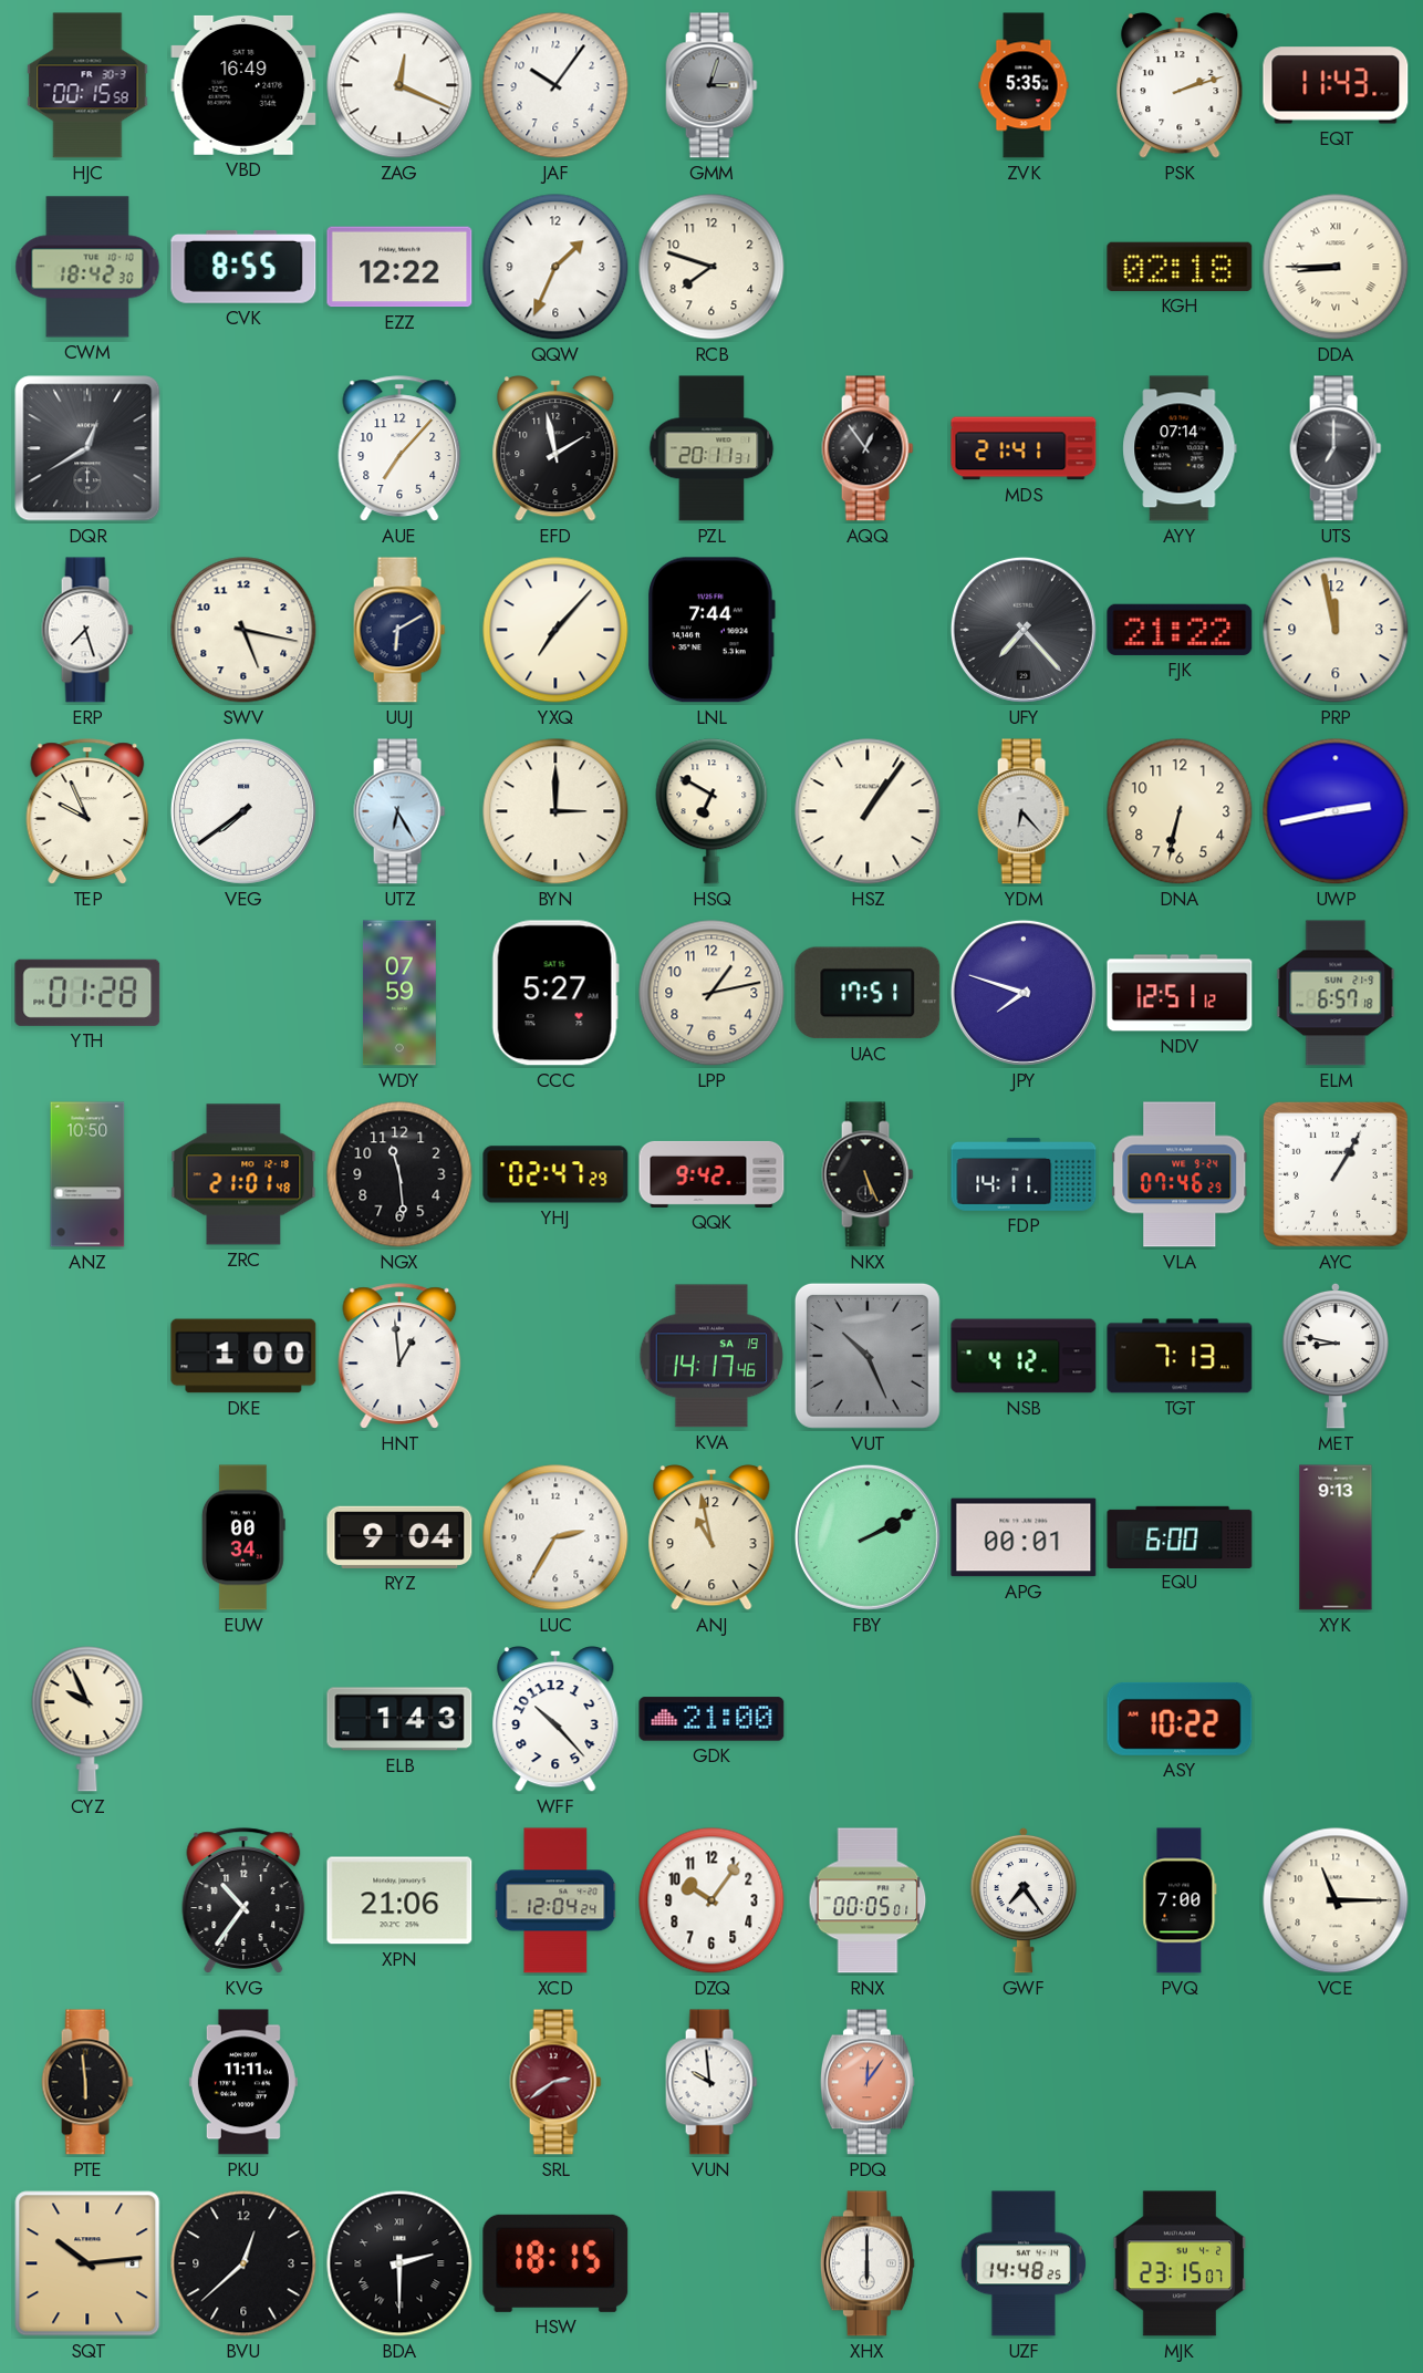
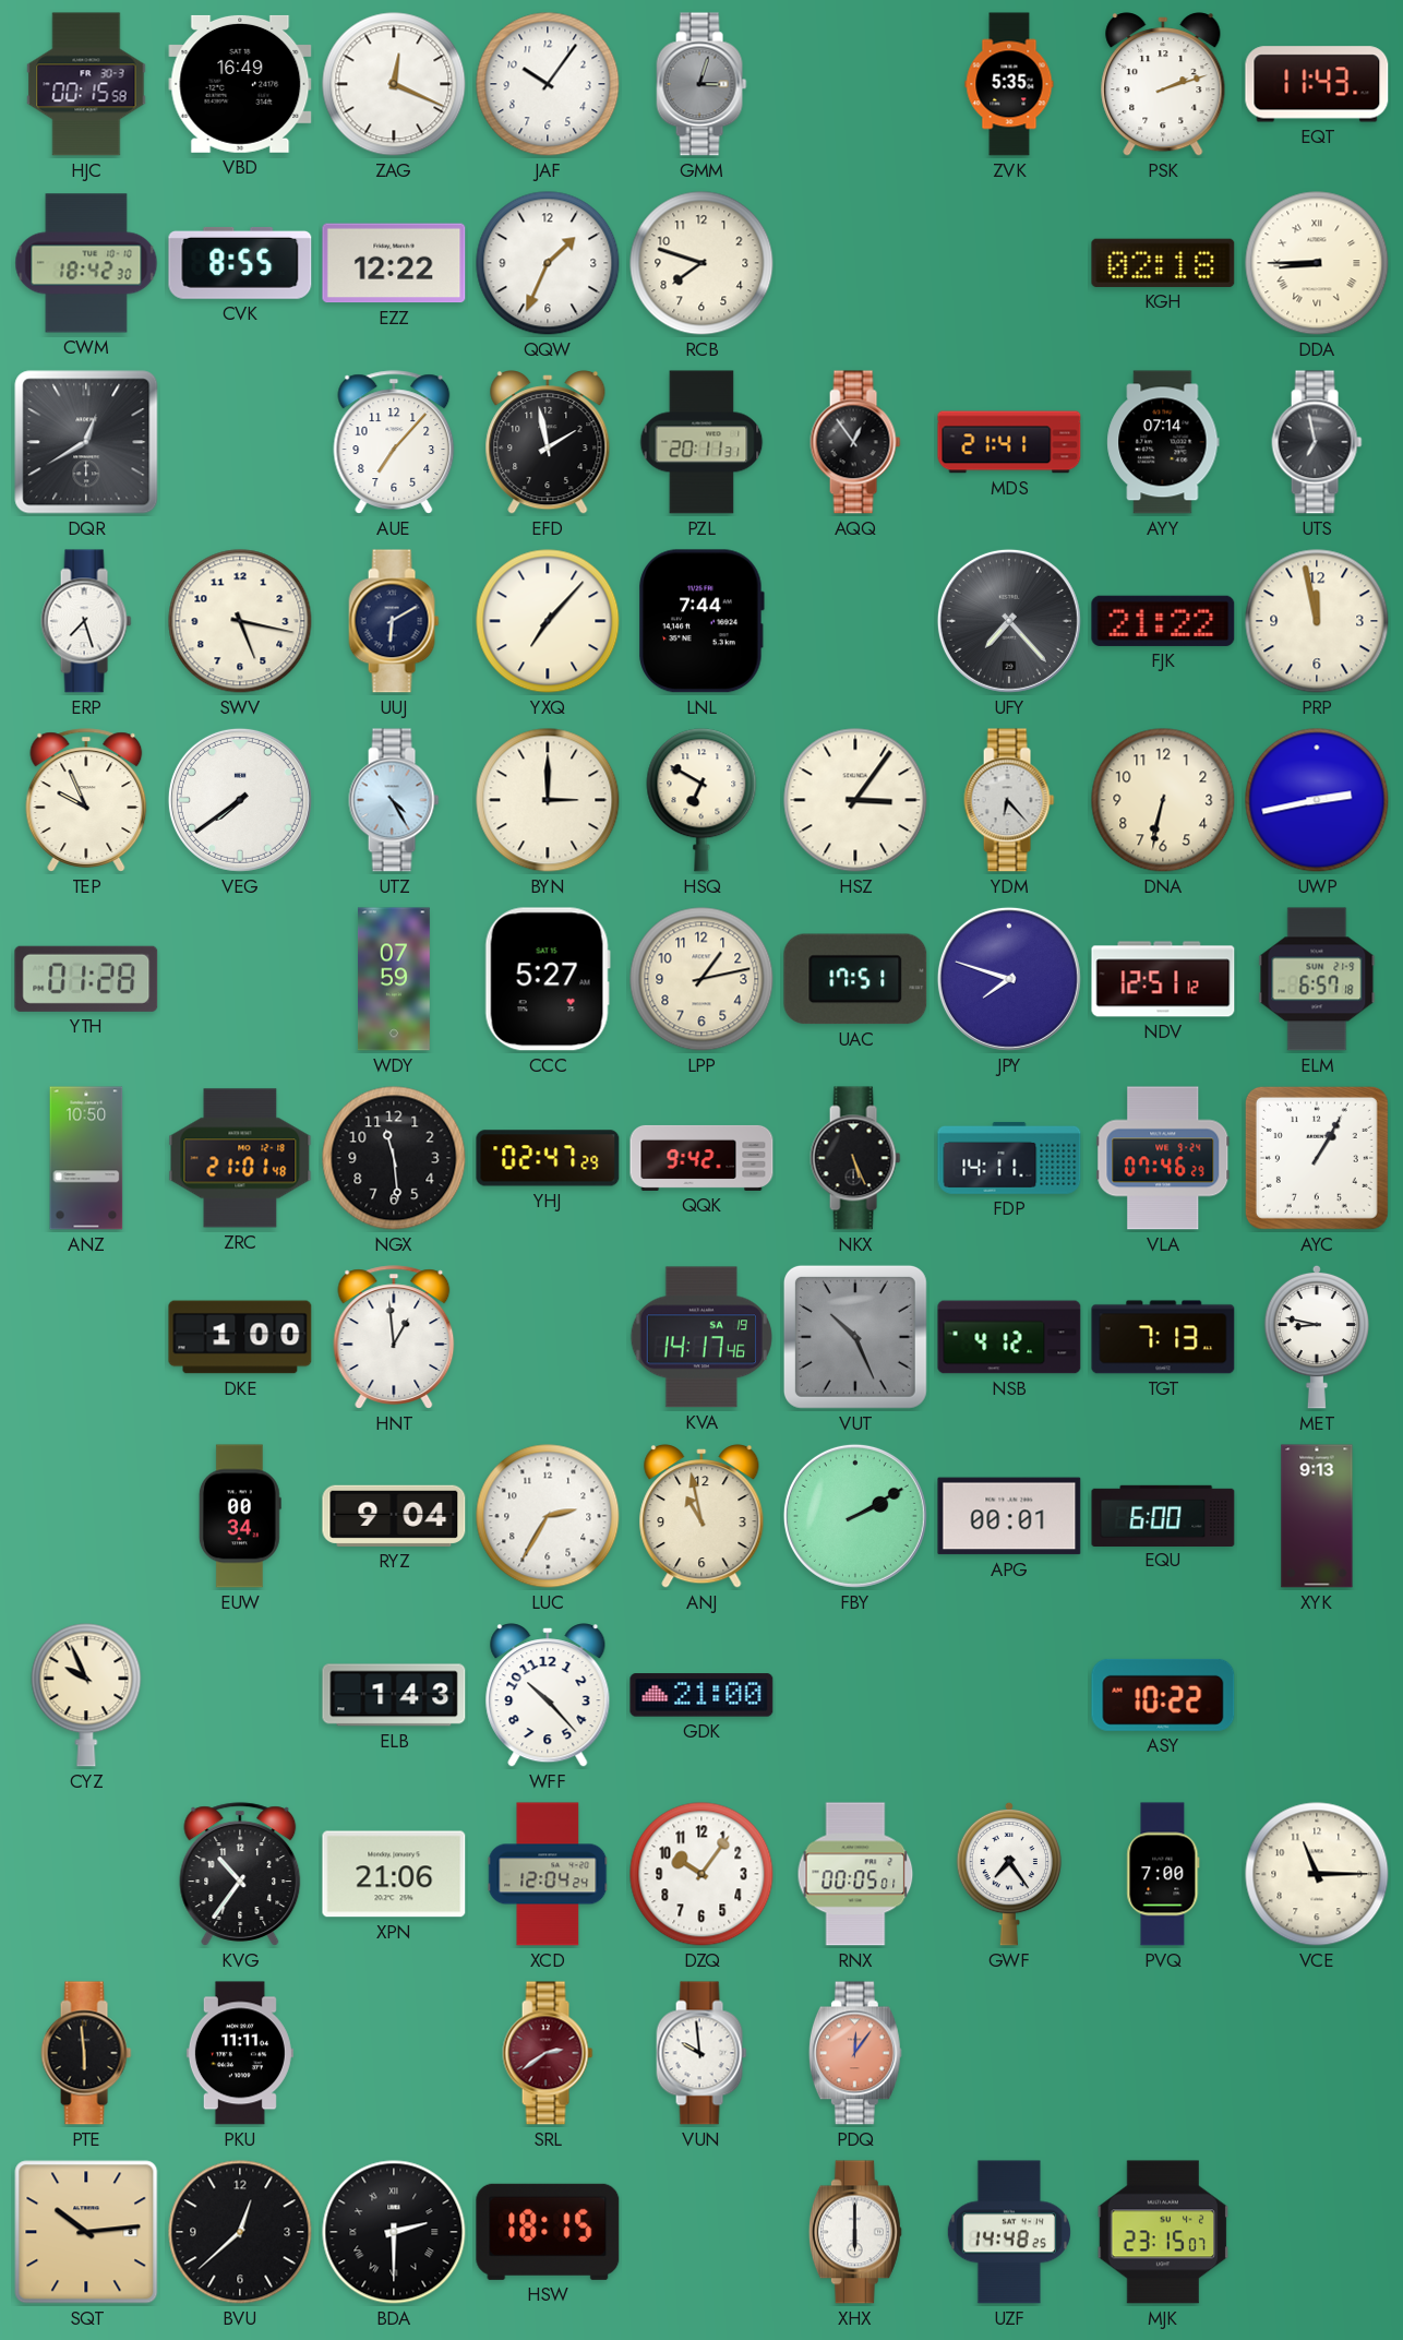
UTS: 7:00 -> 6:58
UTZ: 6:25 -> 4:25
HSZ: 1:06 -> 3:06
